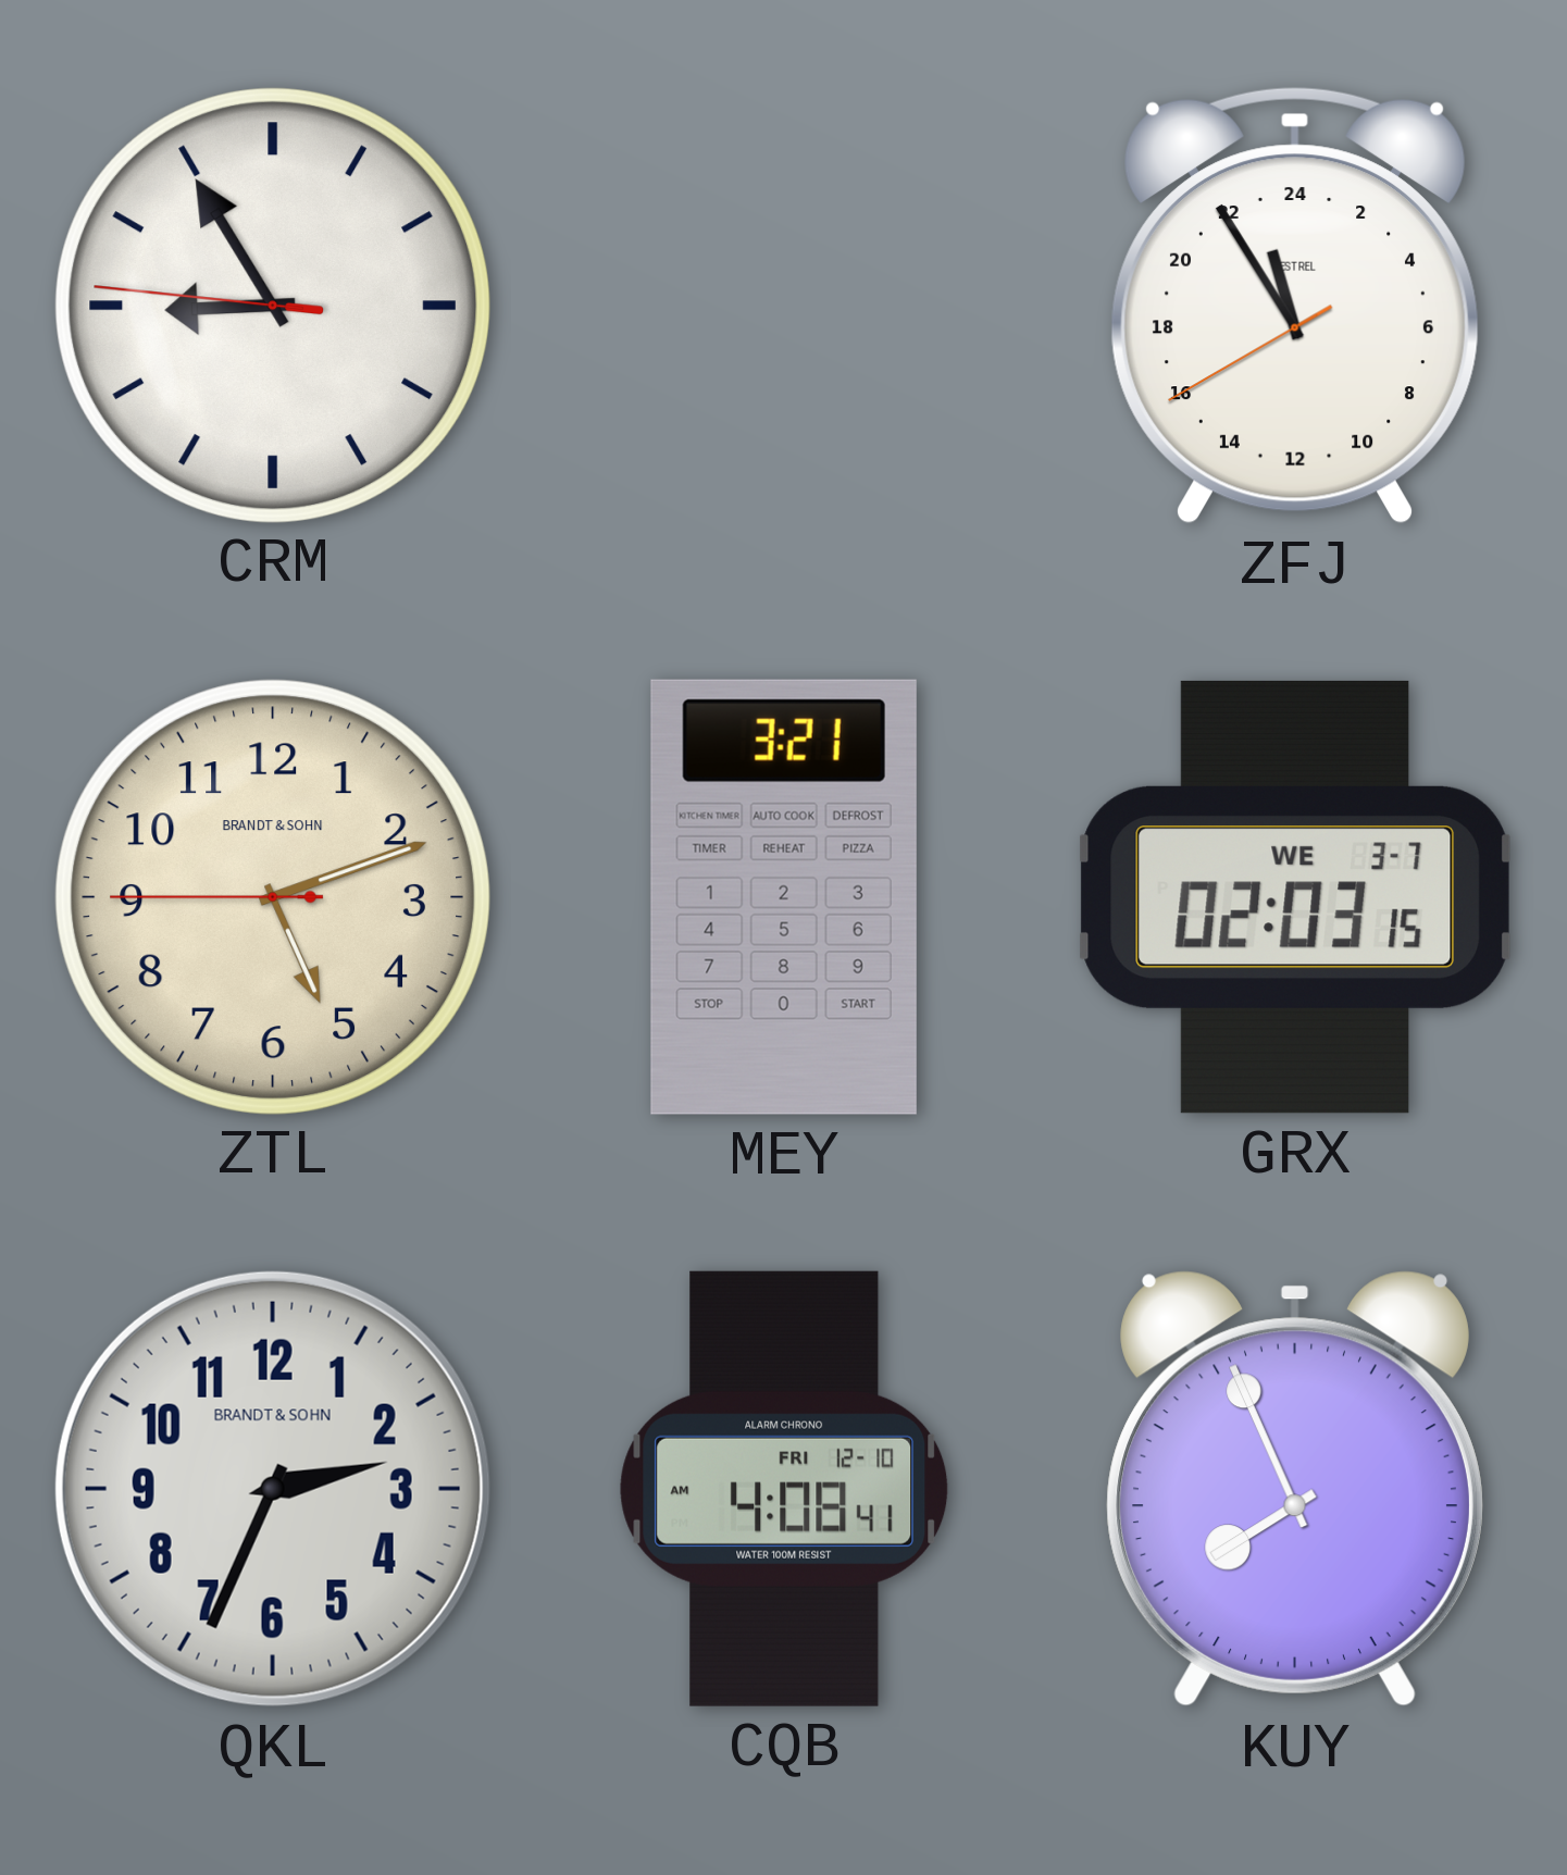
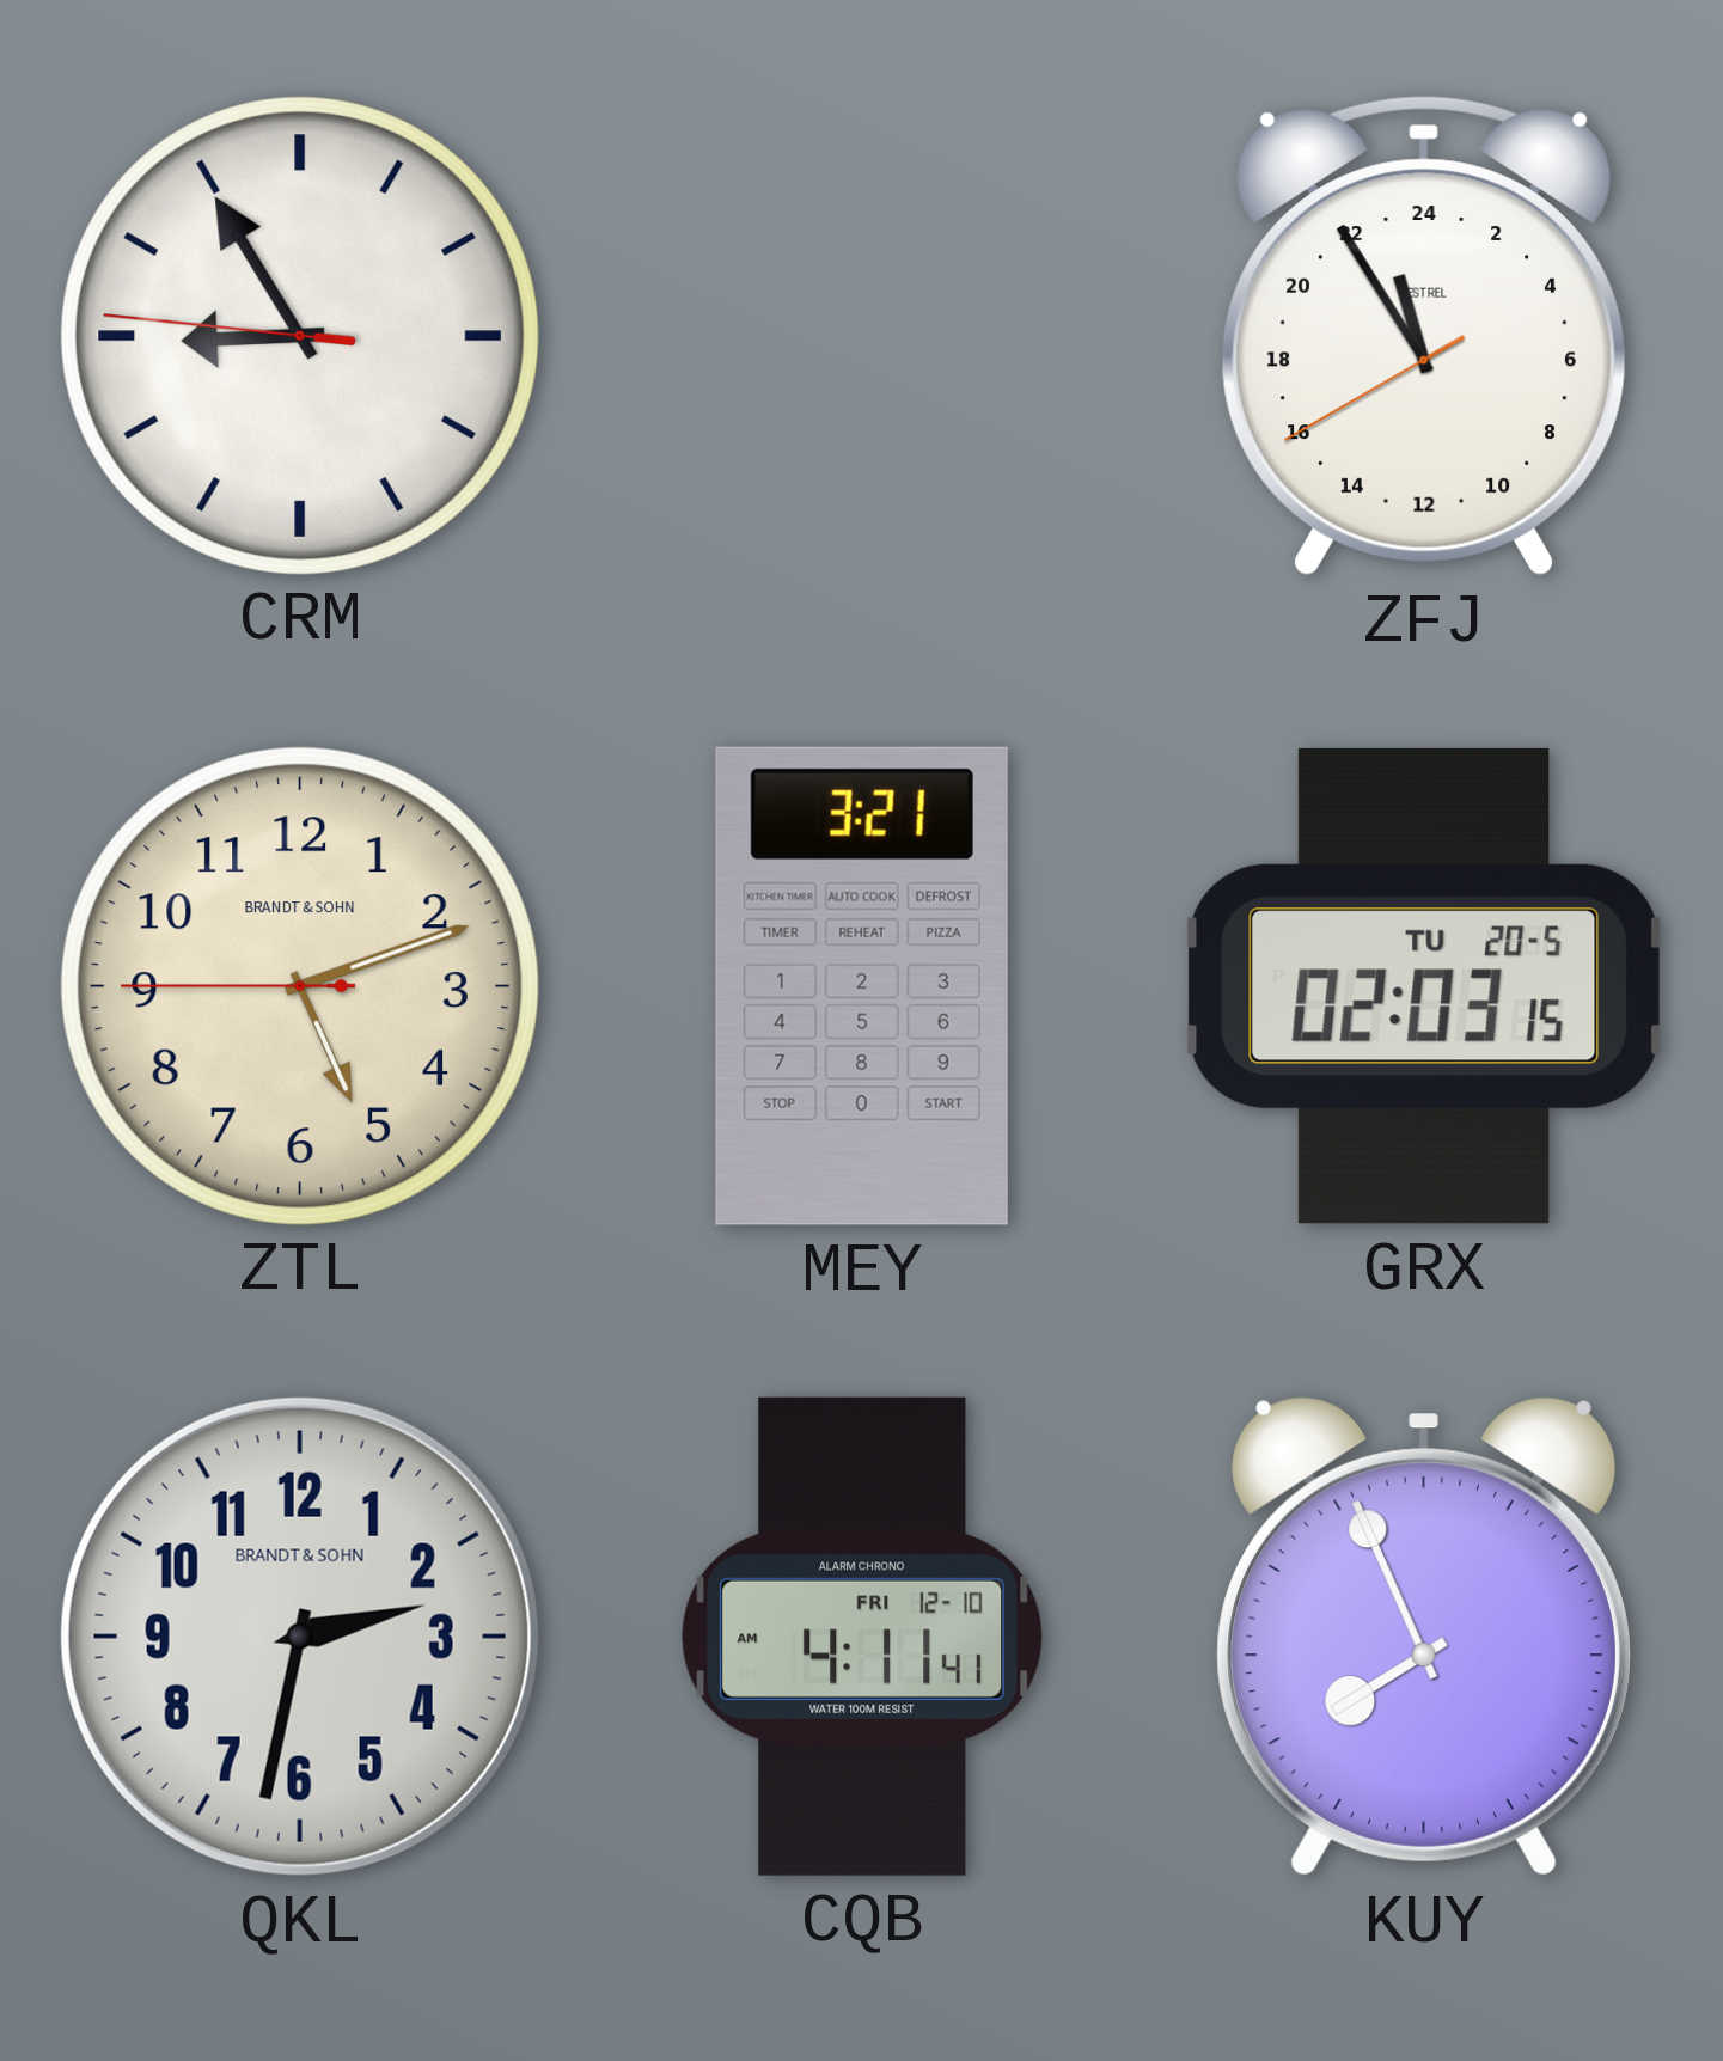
GRX date: WE 3-7 -> TU 20-5
QKL: 2:34 -> 2:32
CQB: 4:08 -> 4:11
